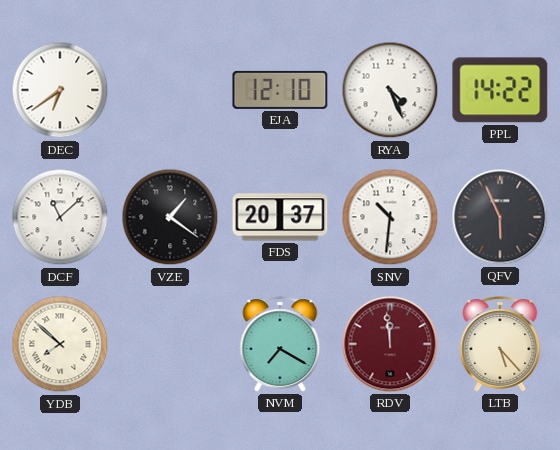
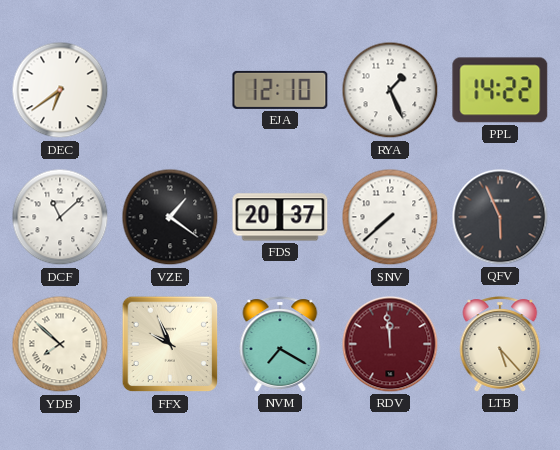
RYA: 4:26 -> 1:26
SNV: 10:31 -> 7:38
FFX: none -> 9:56
